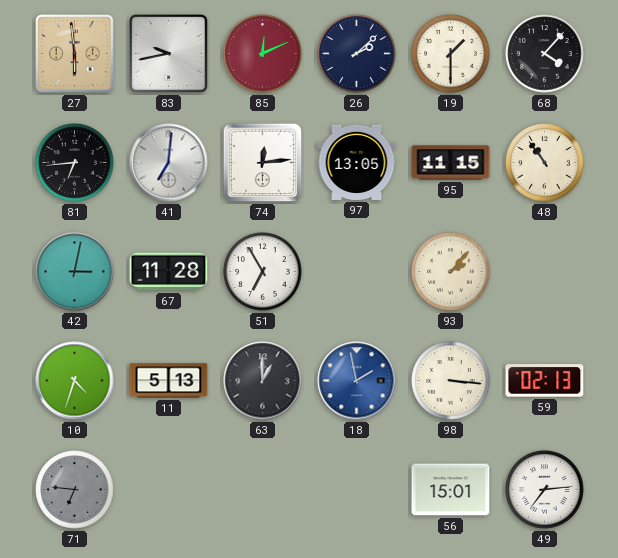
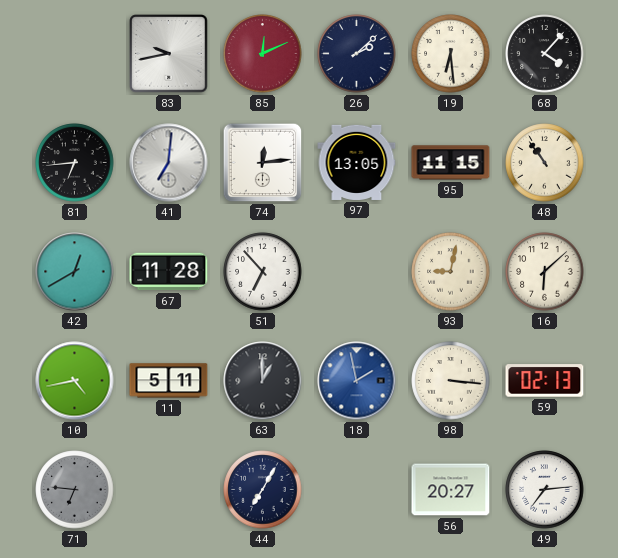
27: 5:59 -> none
19: 1:30 -> 6:29
42: 3:02 -> 12:40
51: 6:55 -> 6:53
93: 2:07 -> 9:02
16: none -> 6:08
10: 4:33 -> 4:43
11: 5:13 -> 5:11
44: none -> 7:05
56: 15:01 -> 20:27
